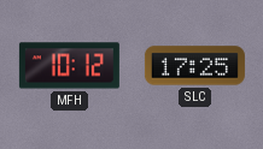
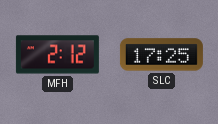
MFH: 10:12 -> 2:12
